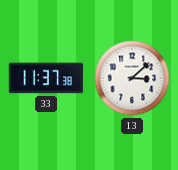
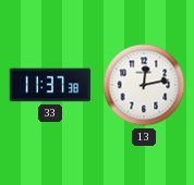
13: 3:08 -> 12:13
